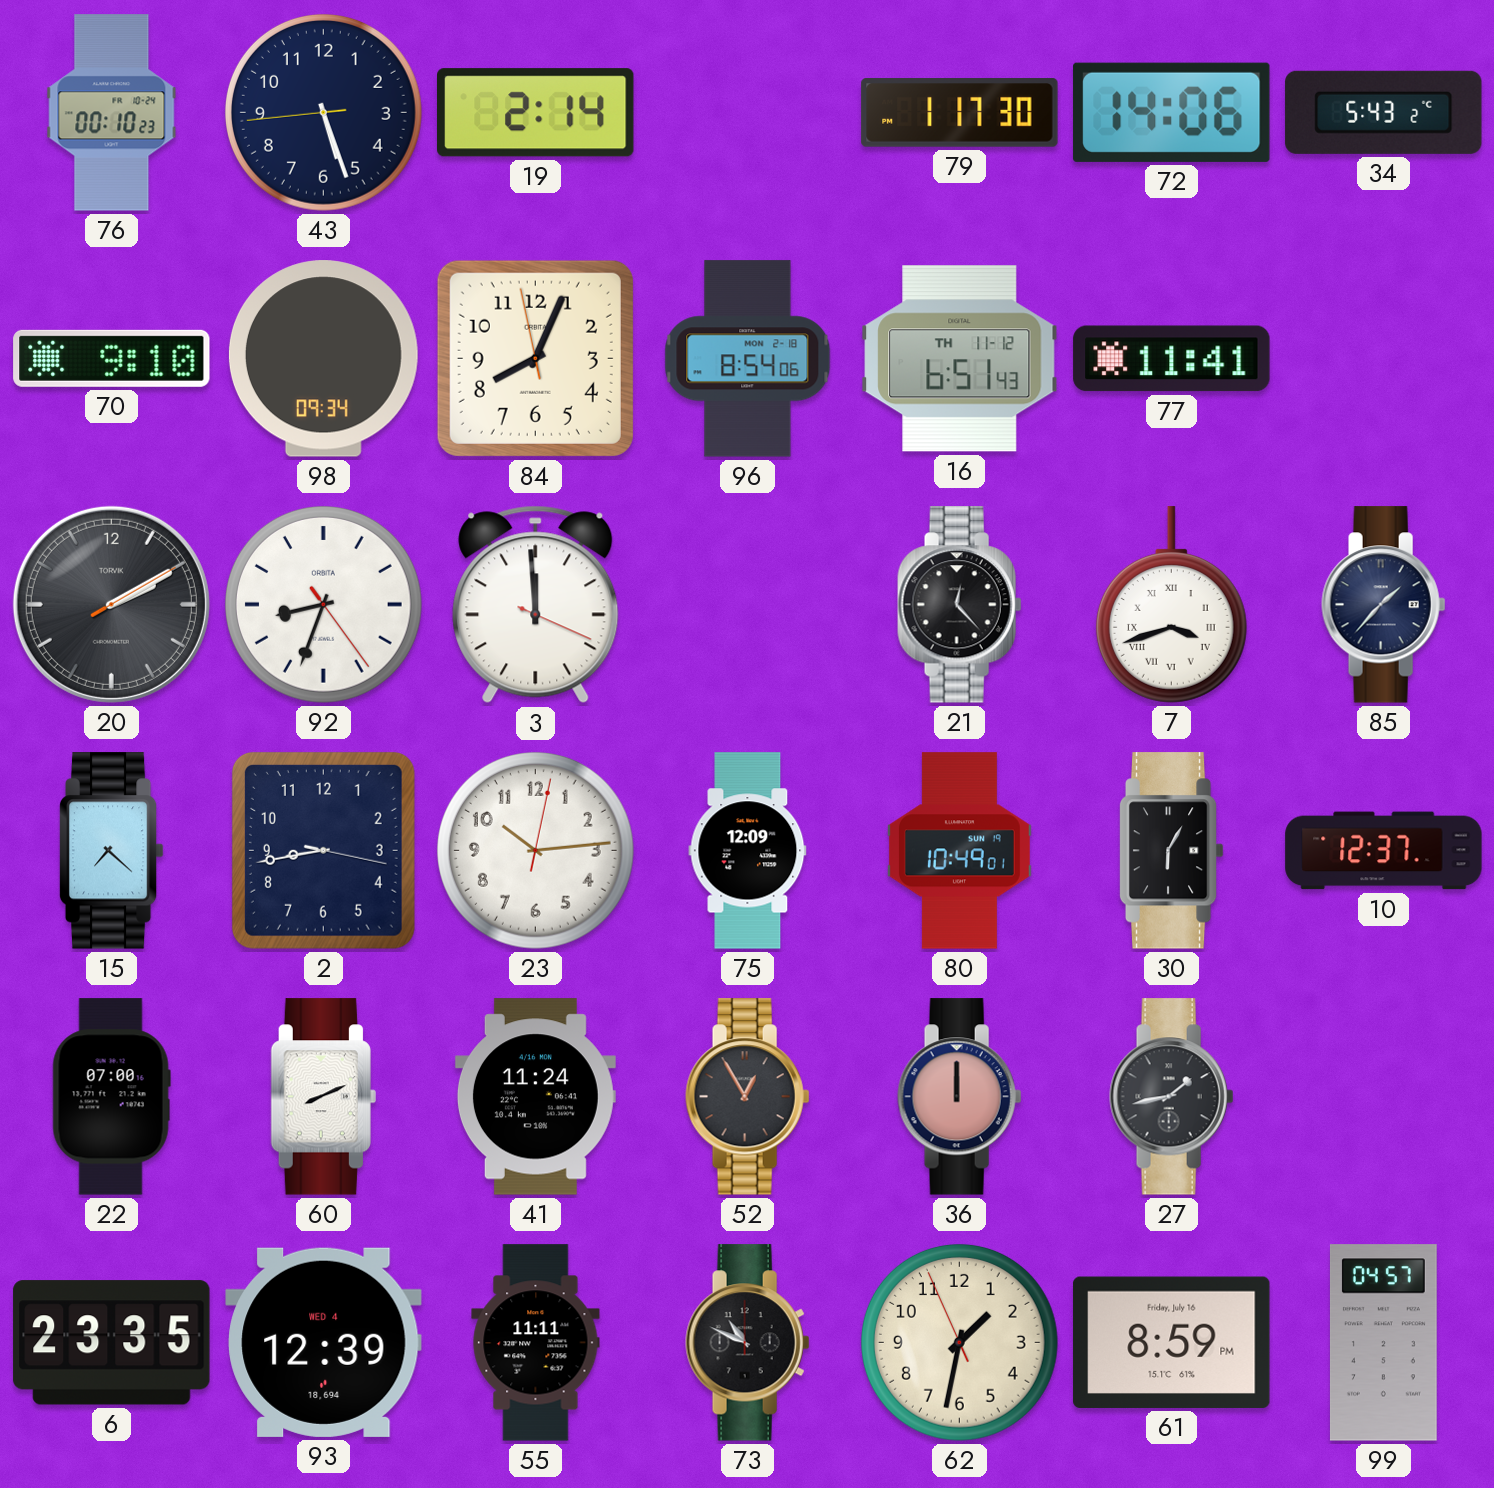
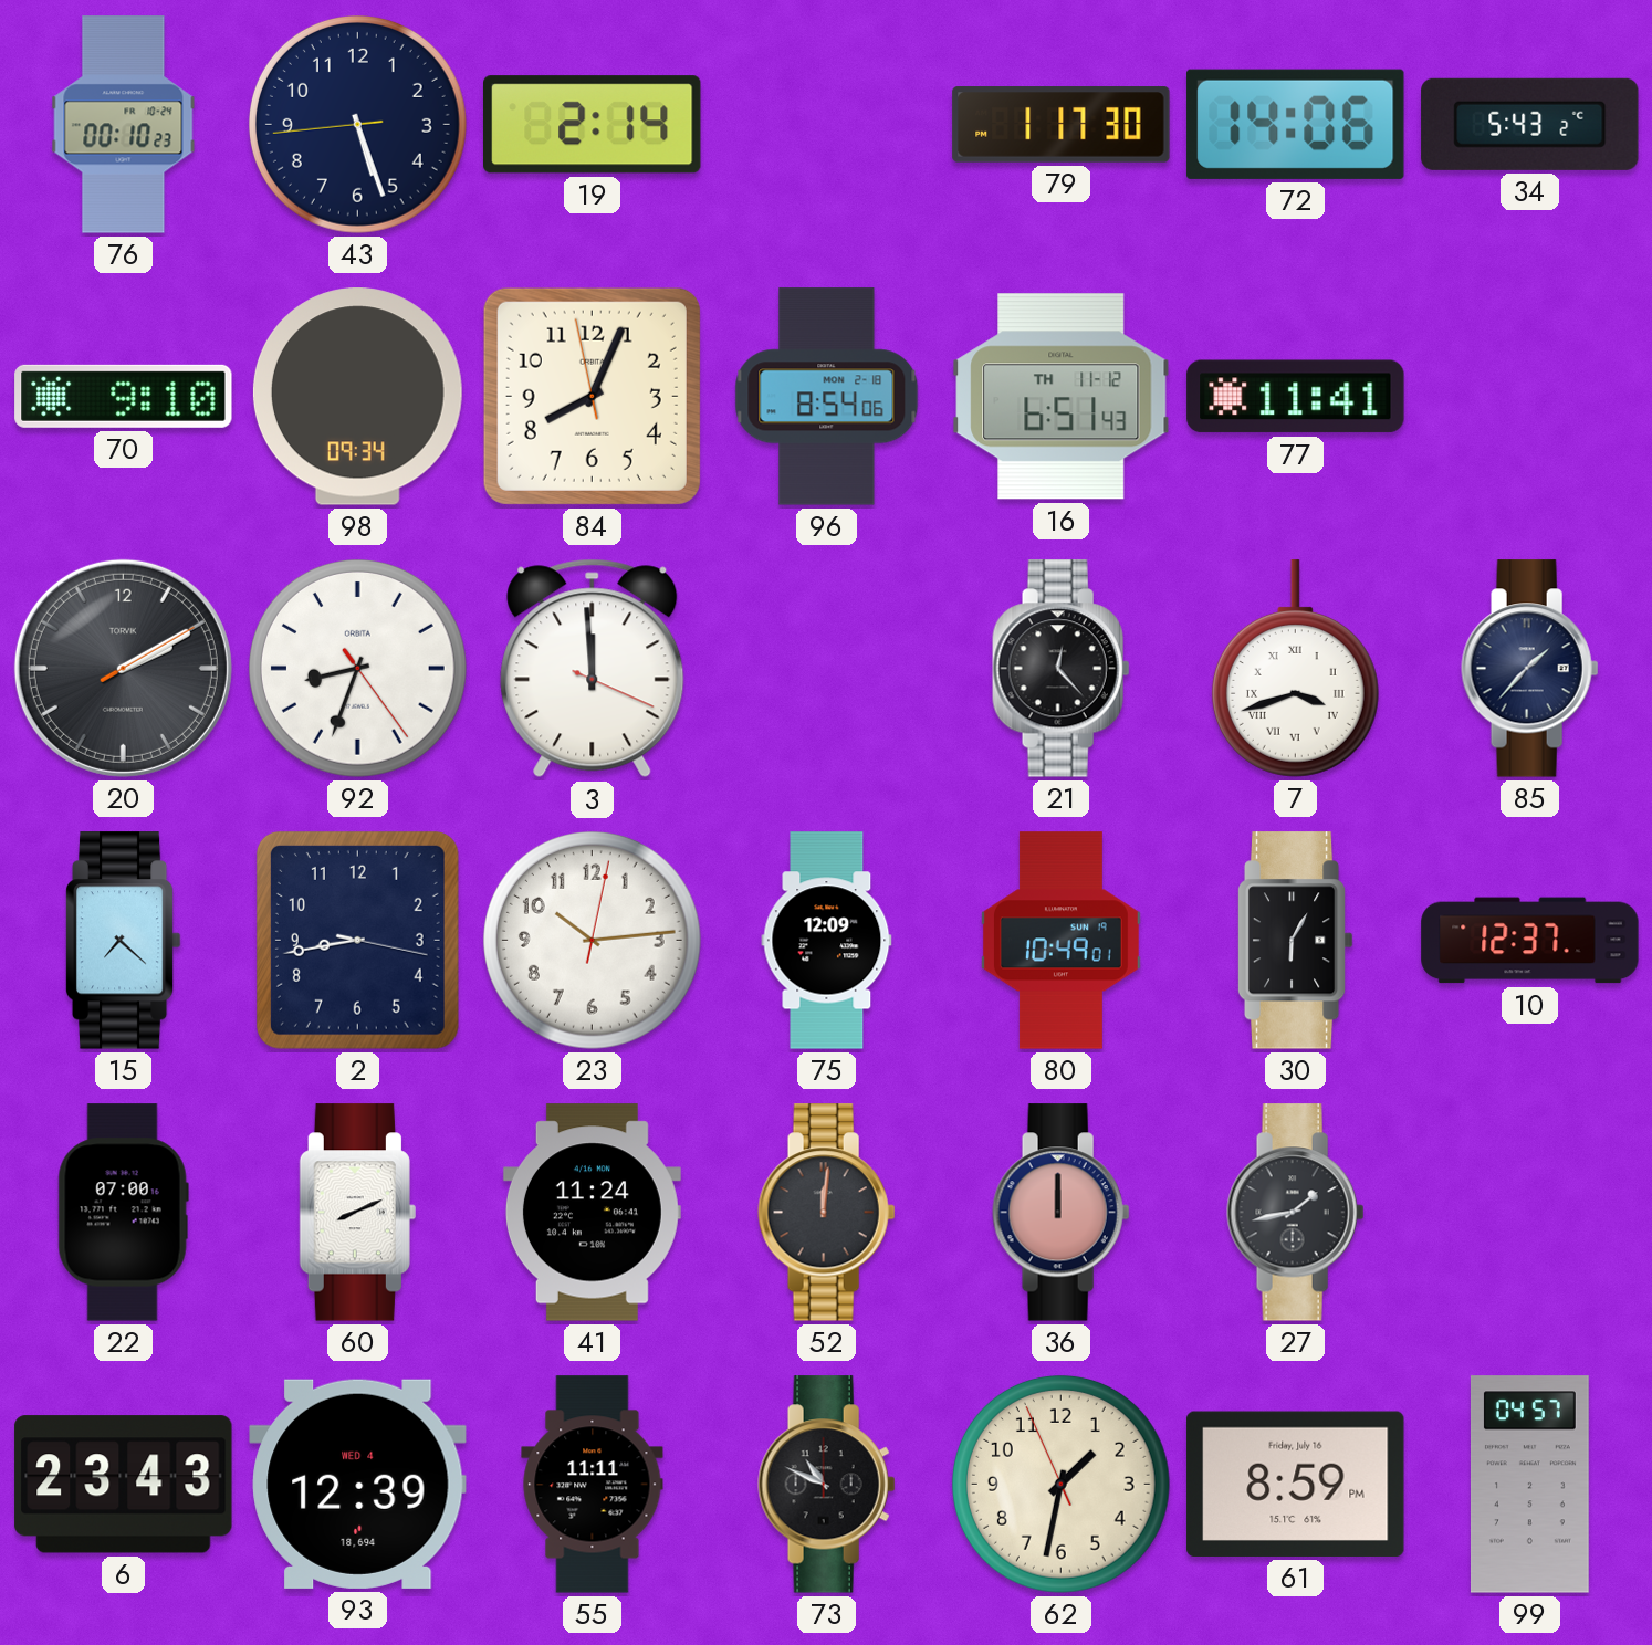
52: 12:55 -> 12:01
6: 23:35 -> 23:43
